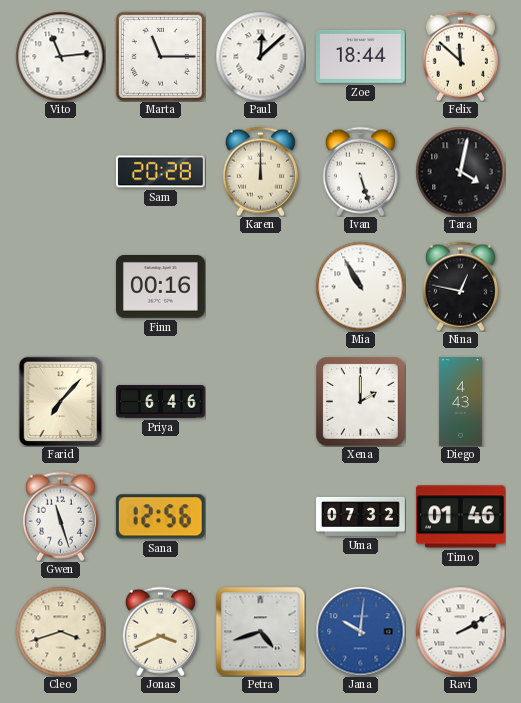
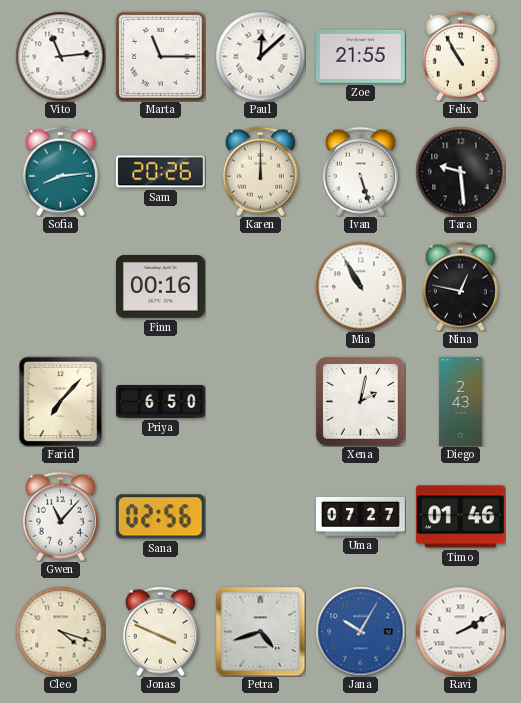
Zoe: 18:44 -> 21:55
Felix: 11:52 -> 10:55
Sofia: none -> 8:14
Sam: 20:28 -> 20:26
Tara: 4:02 -> 9:29
Priya: 6:46 -> 6:50
Xena: 2:00 -> 2:02
Diego: 4:43 -> 2:43
Gwen: 11:27 -> 11:07
Sana: 12:56 -> 02:56
Uma: 07:32 -> 07:27
Cleo: 3:42 -> 4:18
Jonas: 3:41 -> 3:49
Jana: 10:01 -> 10:05
